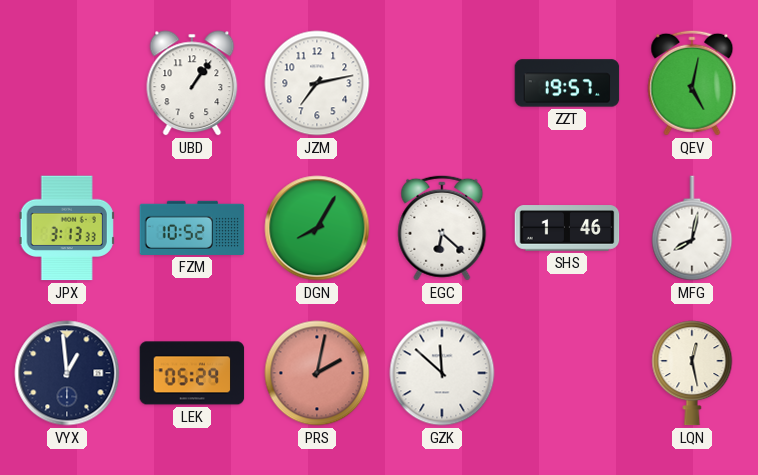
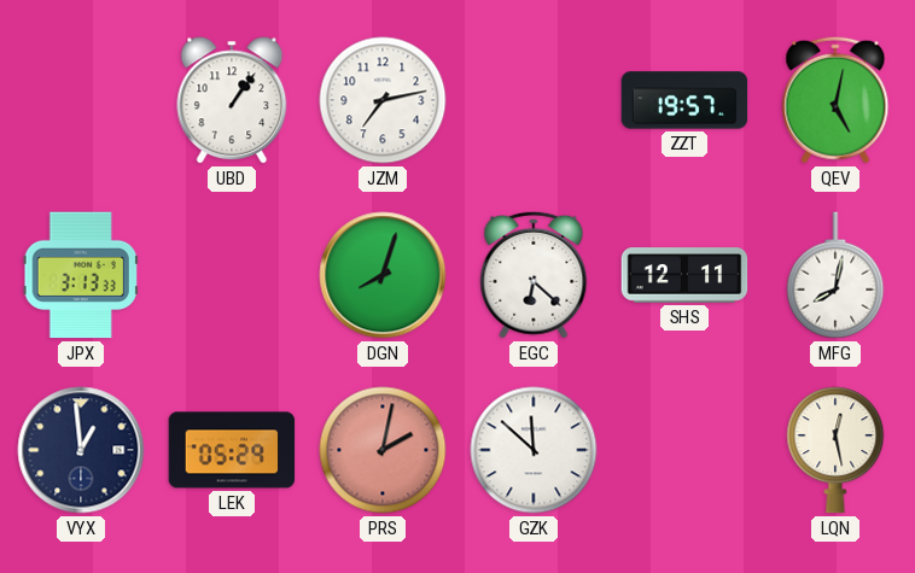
FZM: 10:52 -> none
DGN: 8:05 -> 8:03
SHS: 1:46 -> 12:11
